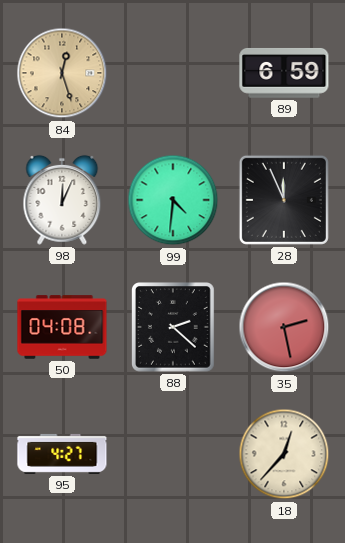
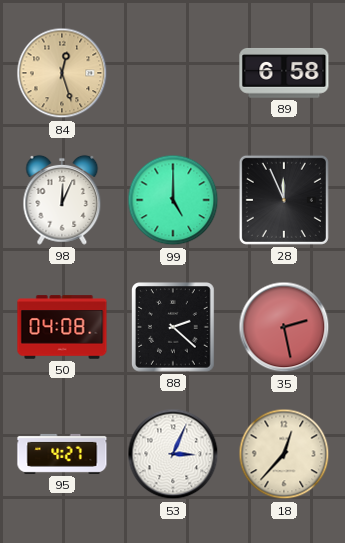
89: 6:59 -> 6:58
99: 4:31 -> 5:00
53: none -> 3:04
